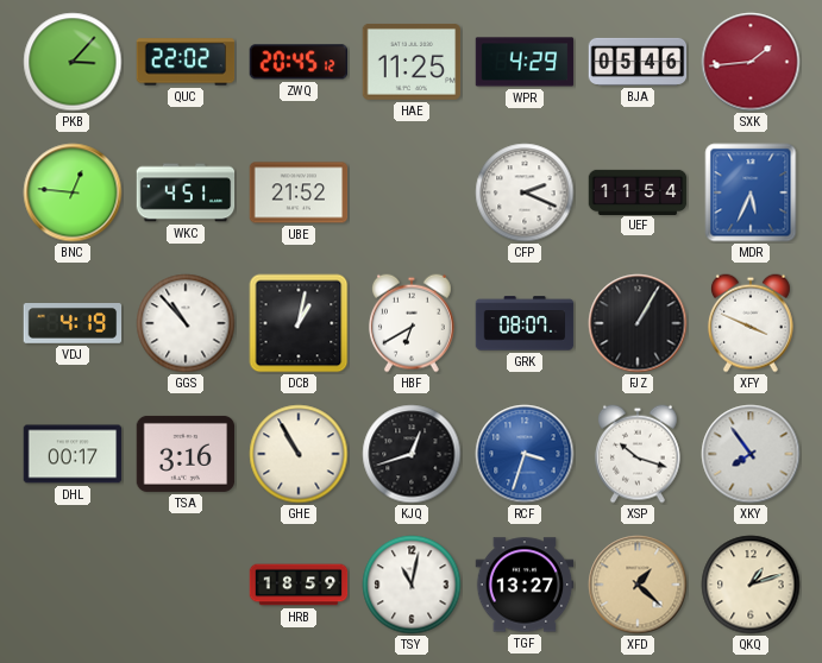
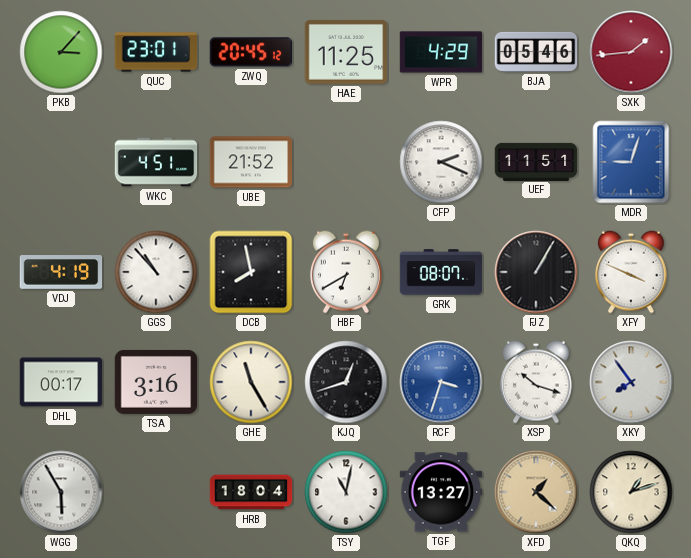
QUC: 22:02 -> 23:01
BNC: 12:46 -> none
UEF: 11:54 -> 11:51
MDR: 5:34 -> 9:03
DCB: 1:02 -> 7:58
GHE: 10:55 -> 11:25
WGG: none -> 5:55
HRB: 18:59 -> 18:04
